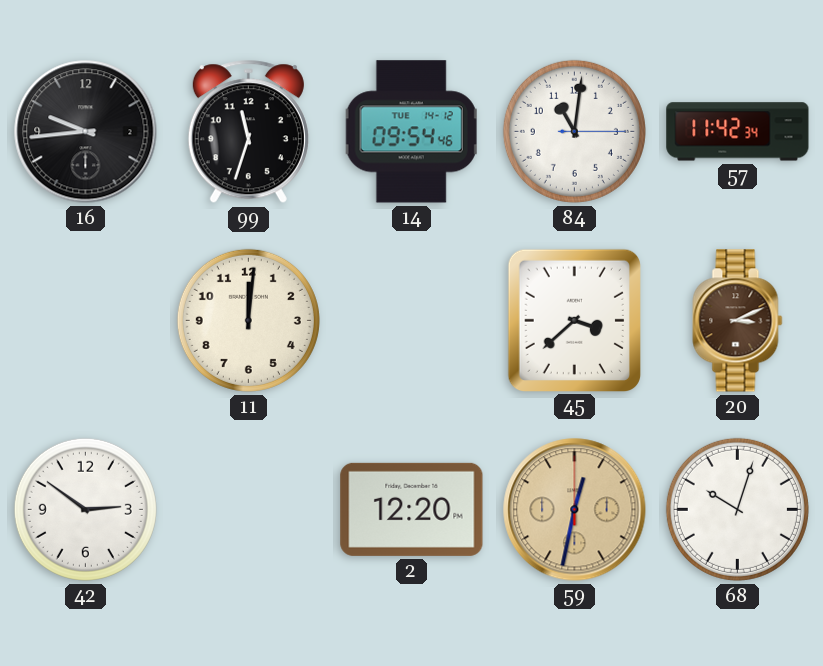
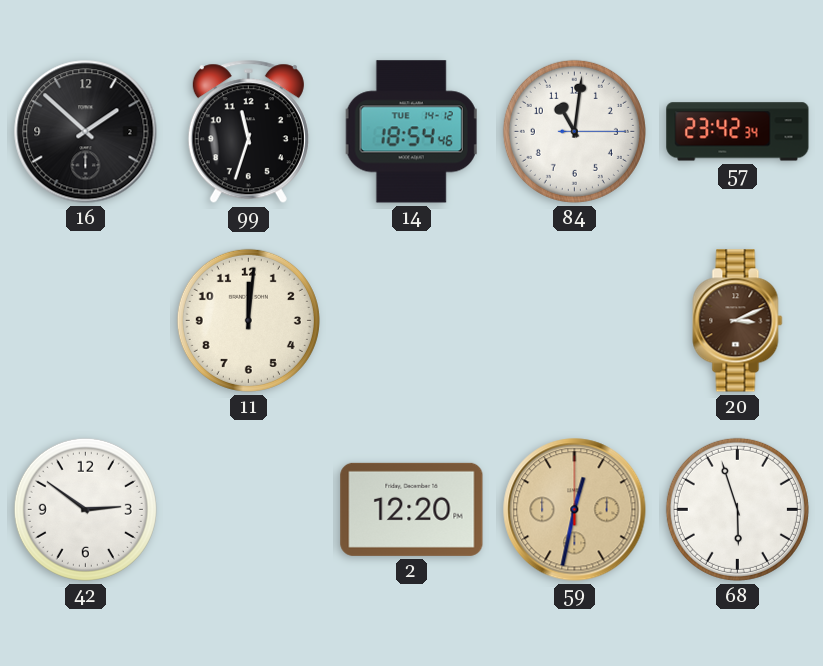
16: 9:44 -> 1:52
14: 09:54 -> 18:54
57: 11:42 -> 23:42
45: 3:38 -> none
68: 10:03 -> 5:57
